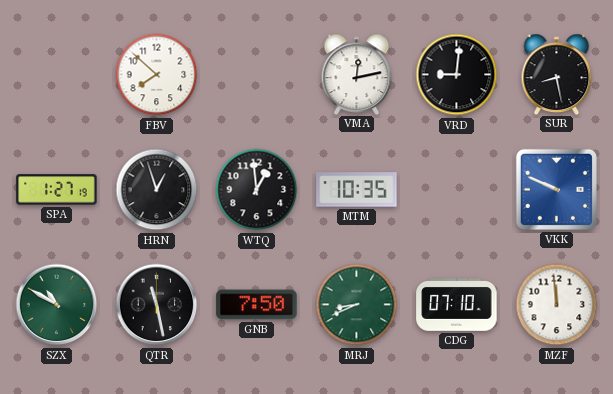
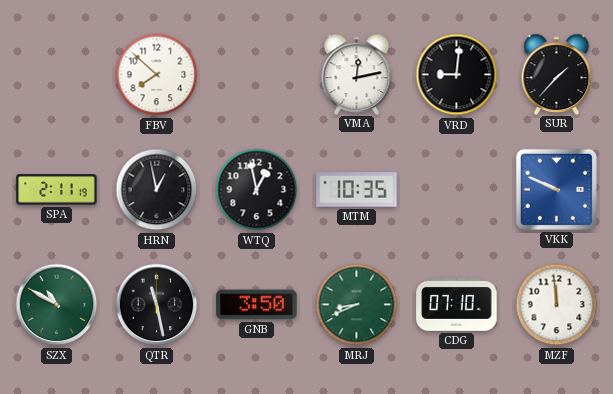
SUR: 8:28 -> 1:37
SPA: 1:27 -> 2:11
HRN: 12:57 -> 12:58
WTQ: 12:59 -> 12:58
GNB: 7:50 -> 3:50
